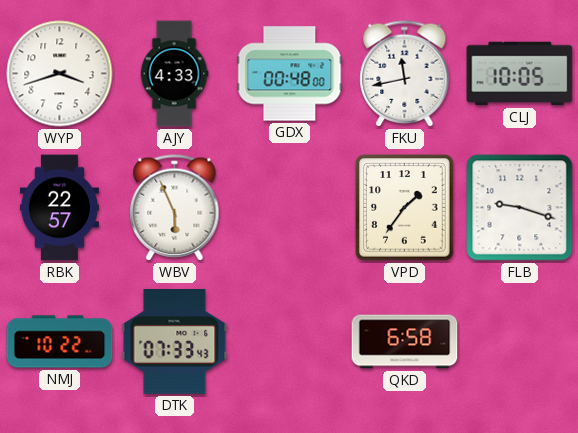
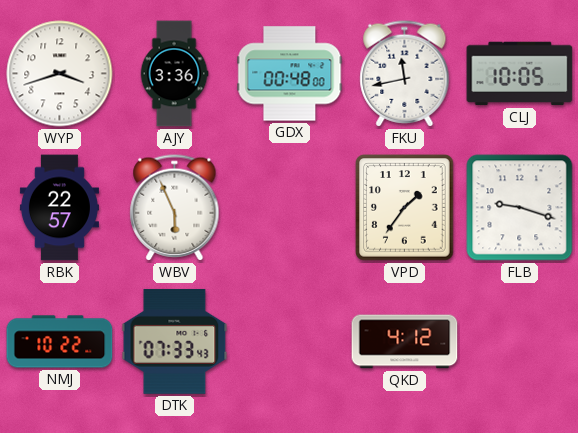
AJY: 4:33 -> 3:36
QKD: 6:58 -> 4:12
